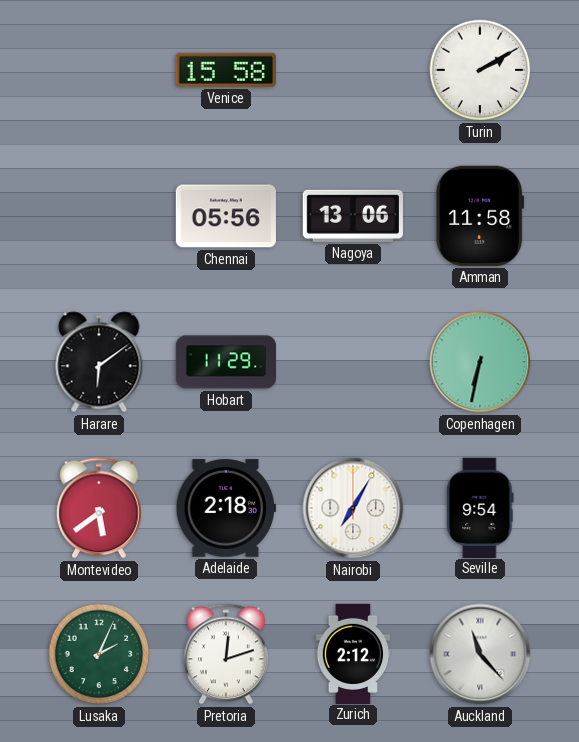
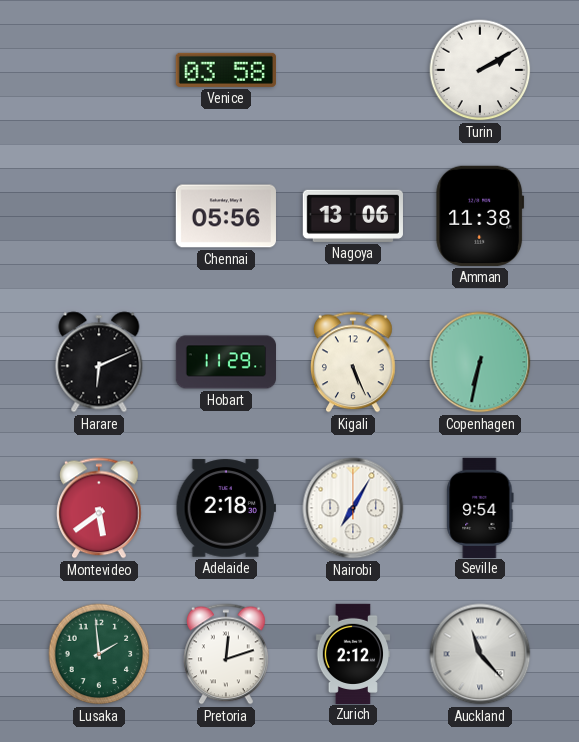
Venice: 15:58 -> 03:58
Amman: 11:58 -> 11:38
Harare: 6:09 -> 6:11
Kigali: none -> 5:26
Lusaka: 2:04 -> 1:59
